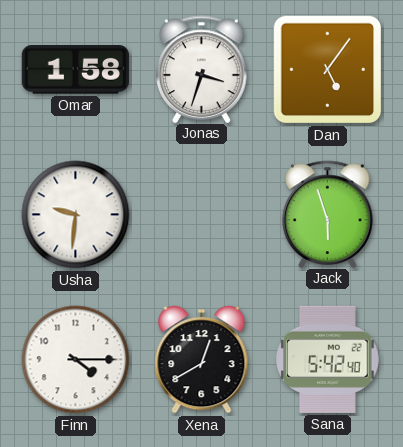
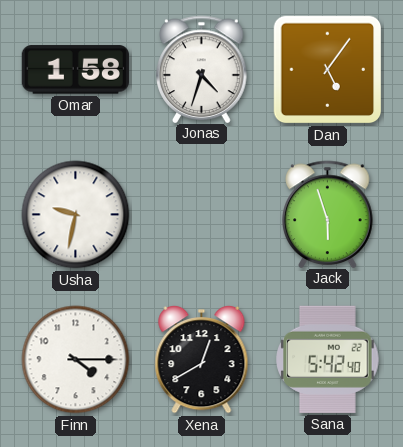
Jonas: 3:33 -> 4:33
Usha: 9:31 -> 9:32
